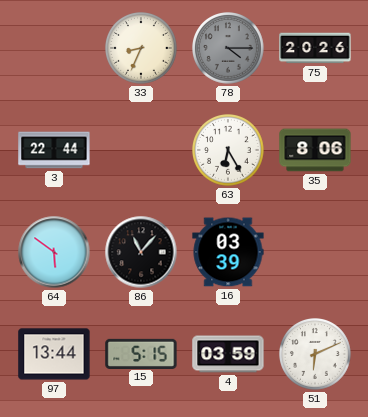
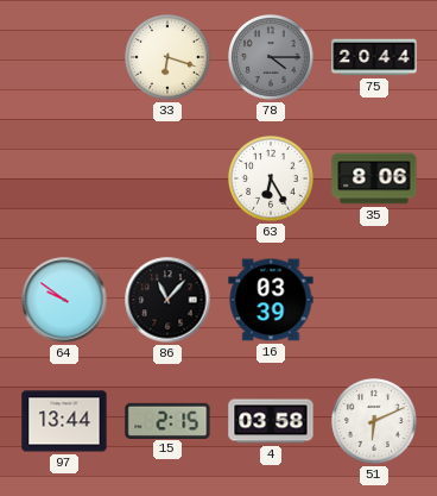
33: 8:34 -> 6:18
75: 20:26 -> 20:44
3: 22:44 -> none
64: 5:51 -> 9:51
15: 5:15 -> 2:15
4: 03:59 -> 03:58
